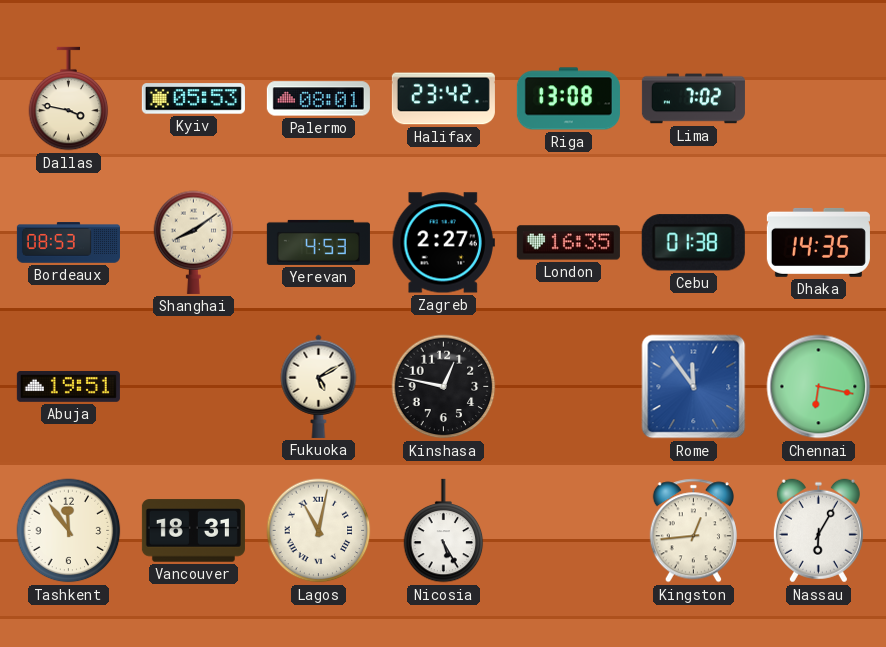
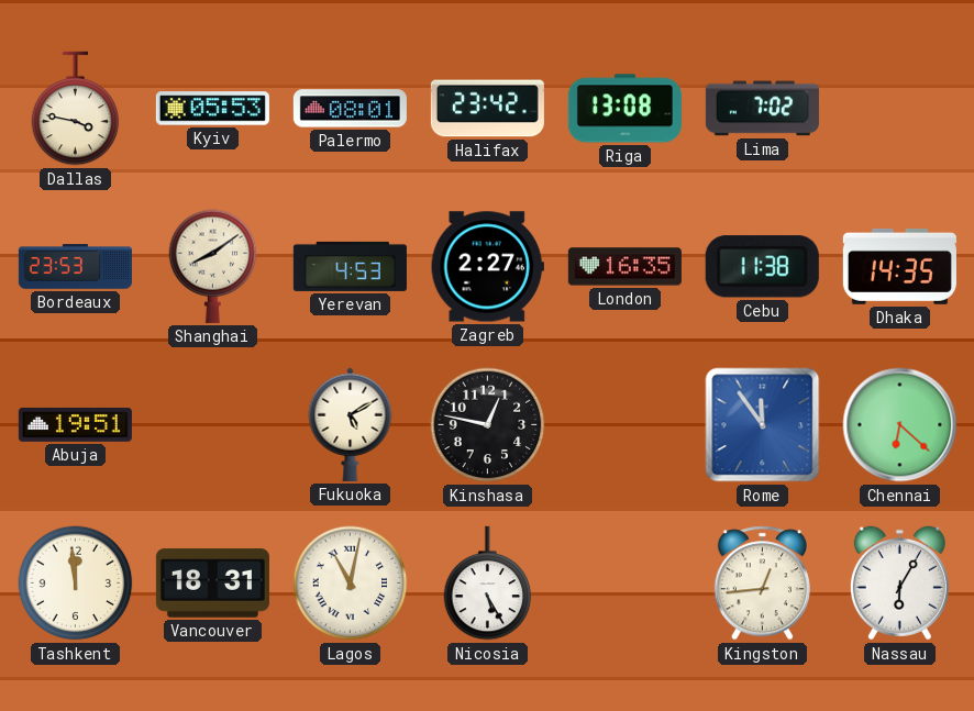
Bordeaux: 08:53 -> 23:53
Cebu: 01:38 -> 11:38
Chennai: 6:17 -> 6:22
Tashkent: 11:54 -> 11:59
